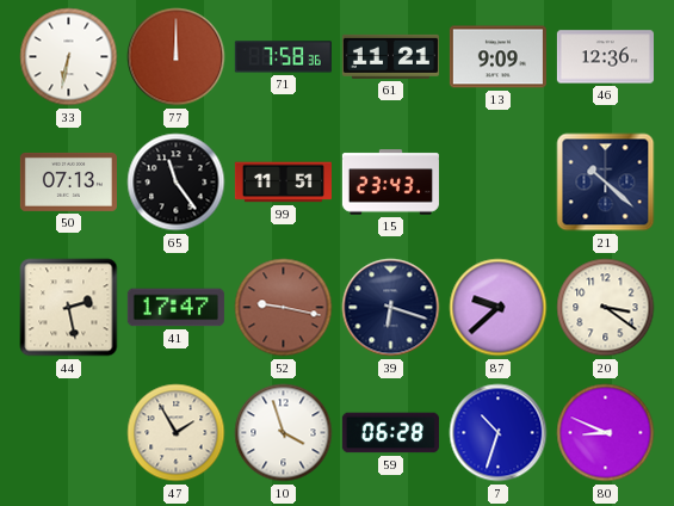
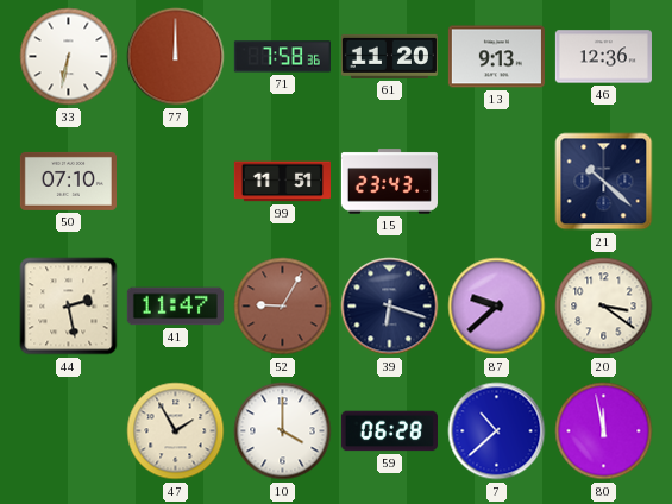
61: 11:21 -> 11:20
13: 9:09 -> 9:13
50: 07:13 -> 07:10
65: 11:24 -> none
41: 17:47 -> 11:47
52: 9:17 -> 9:05
10: 3:57 -> 4:00
7: 10:33 -> 10:38
80: 8:49 -> 11:58
